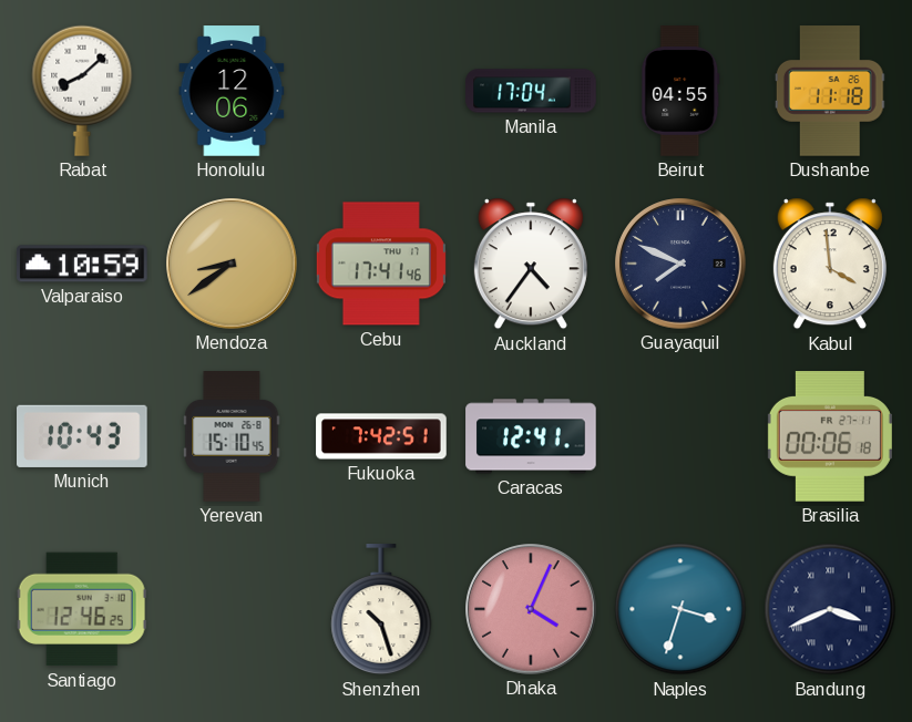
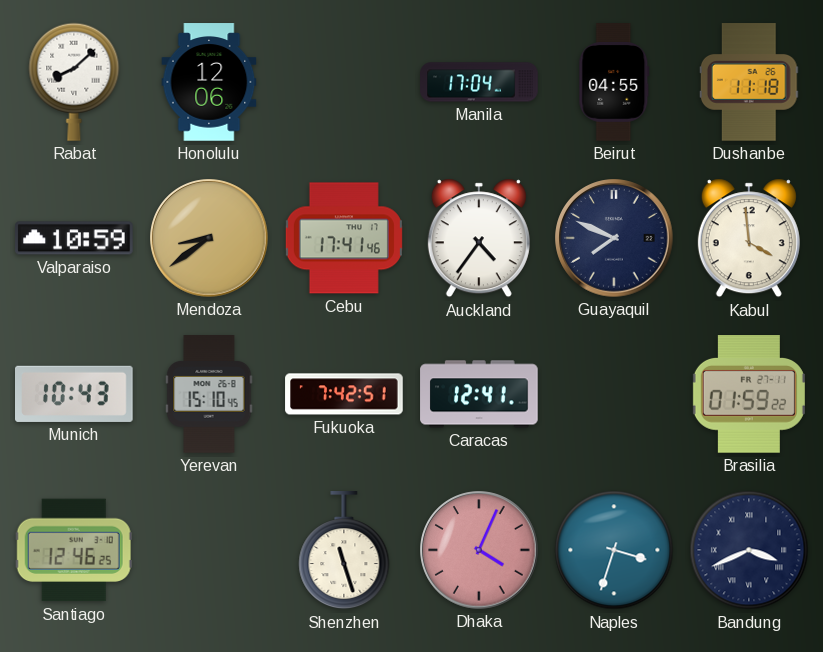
Brasilia: 00:06 -> 01:59
Shenzhen: 10:27 -> 11:27
